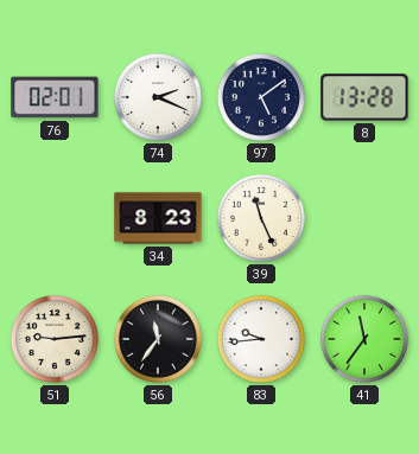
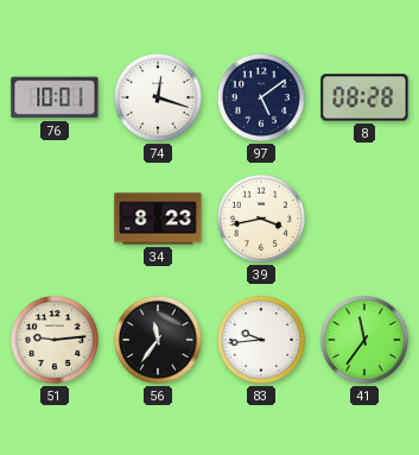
76: 02:01 -> 10:01
74: 2:19 -> 12:18
8: 13:28 -> 08:28
39: 11:26 -> 3:43
